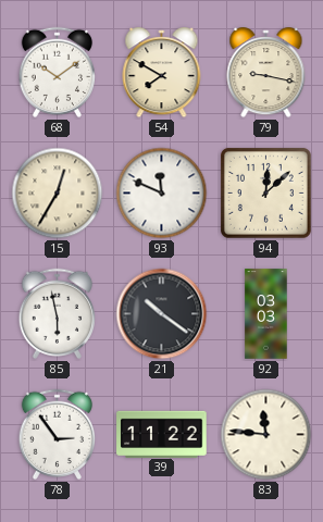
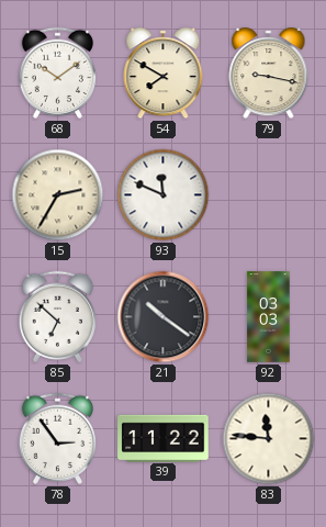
15: 12:35 -> 2:35
94: 12:08 -> none
85: 5:58 -> 6:52
